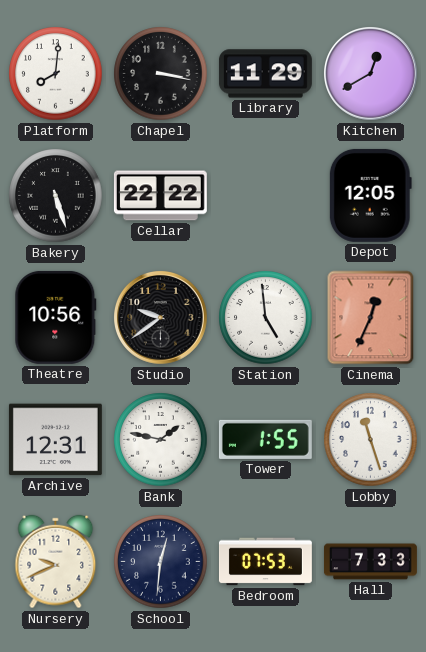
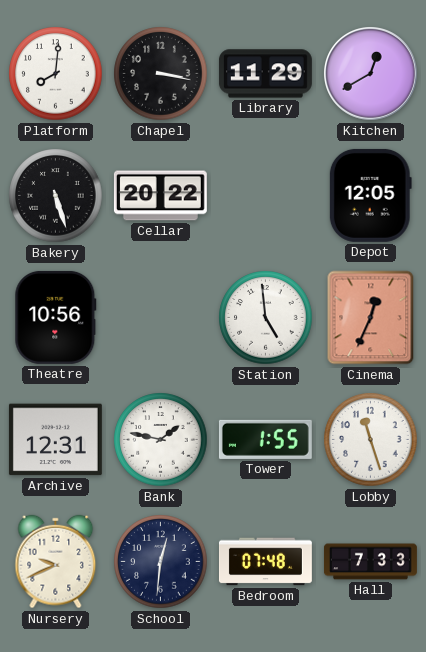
Cellar: 22:22 -> 20:22
Studio: 9:39 -> none
Bedroom: 07:53 -> 07:48
